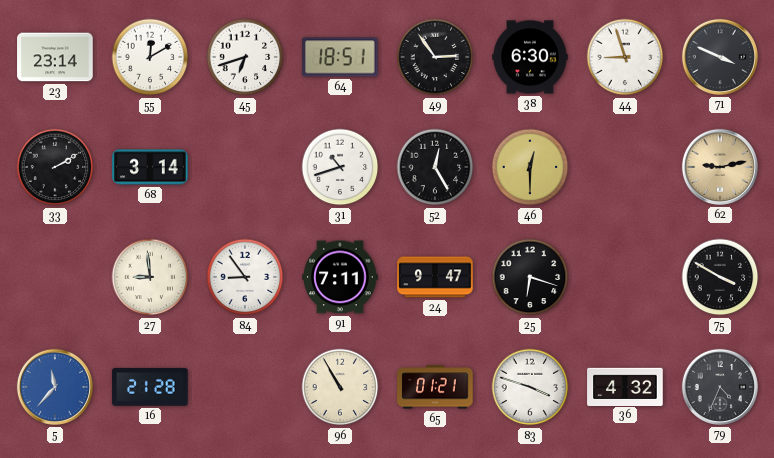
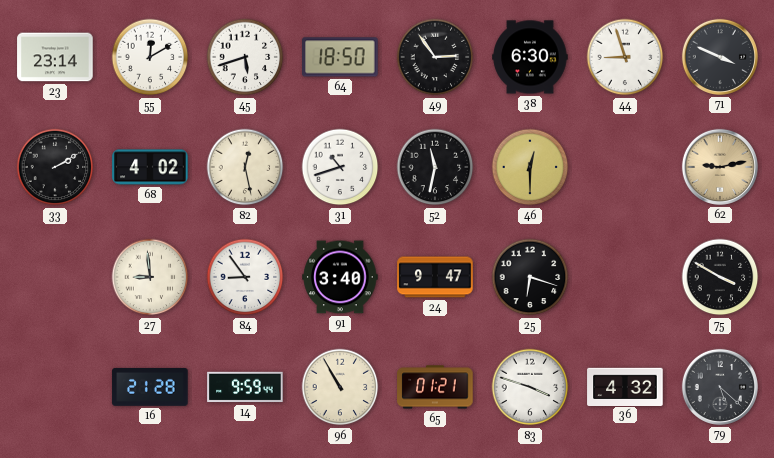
45: 6:42 -> 5:42
64: 18:51 -> 18:50
68: 3:14 -> 4:02
82: none -> 12:28
52: 12:25 -> 11:32
91: 7:11 -> 3:40
5: 11:37 -> none
14: none -> 9:59
79: 4:34 -> 5:22
